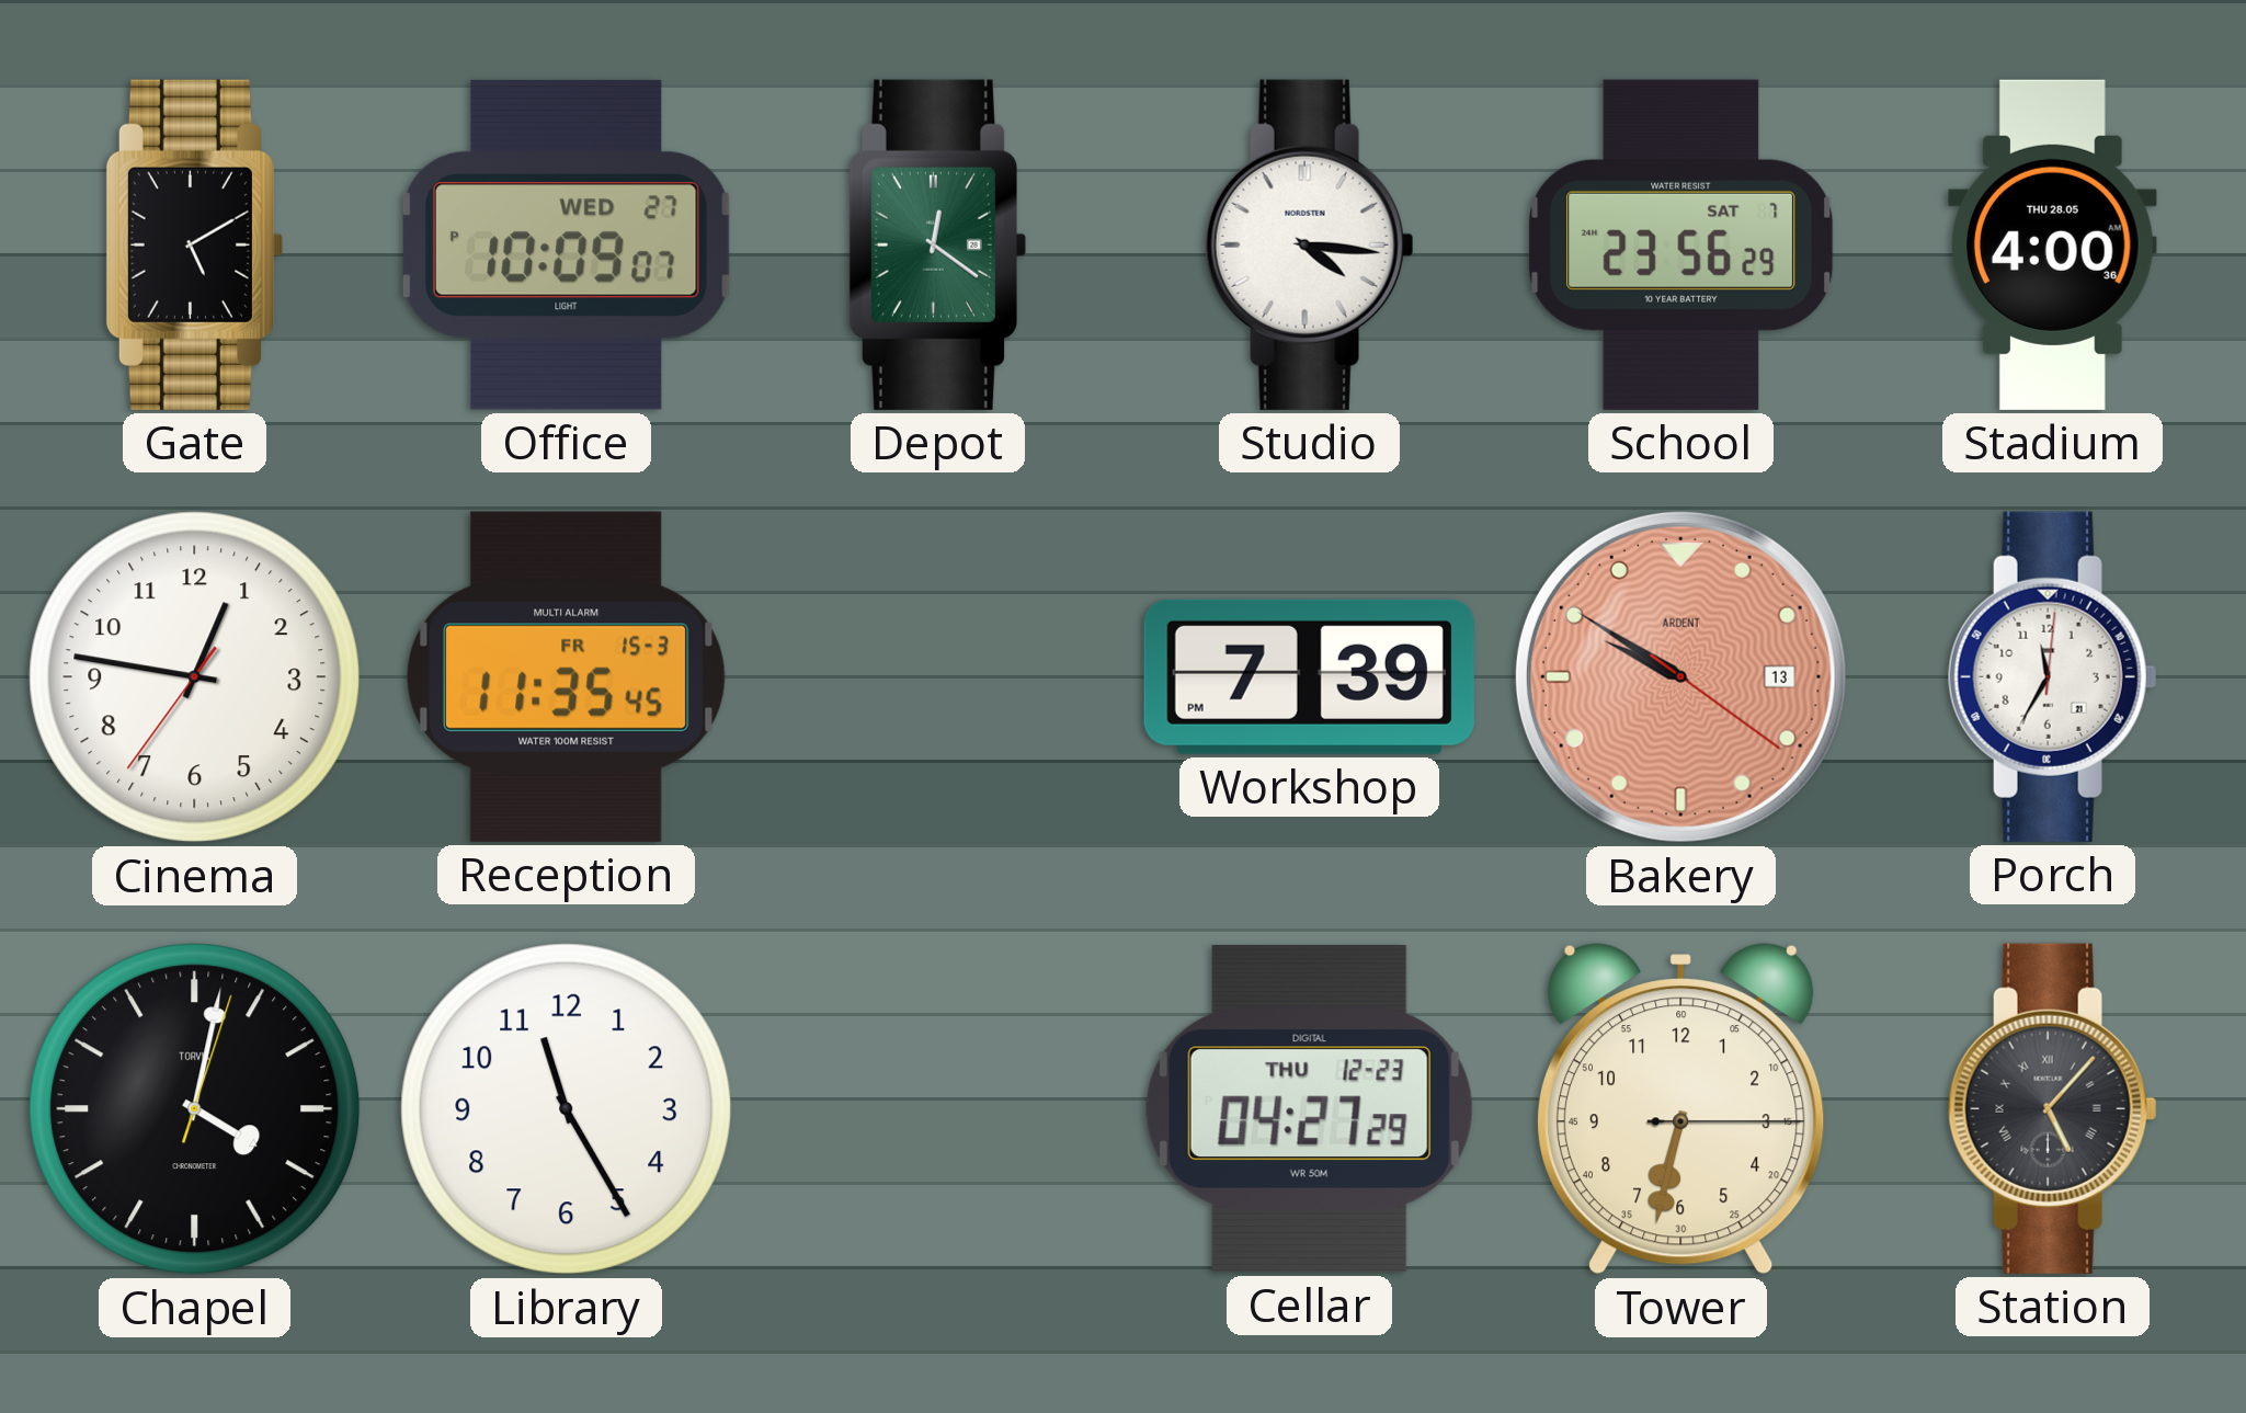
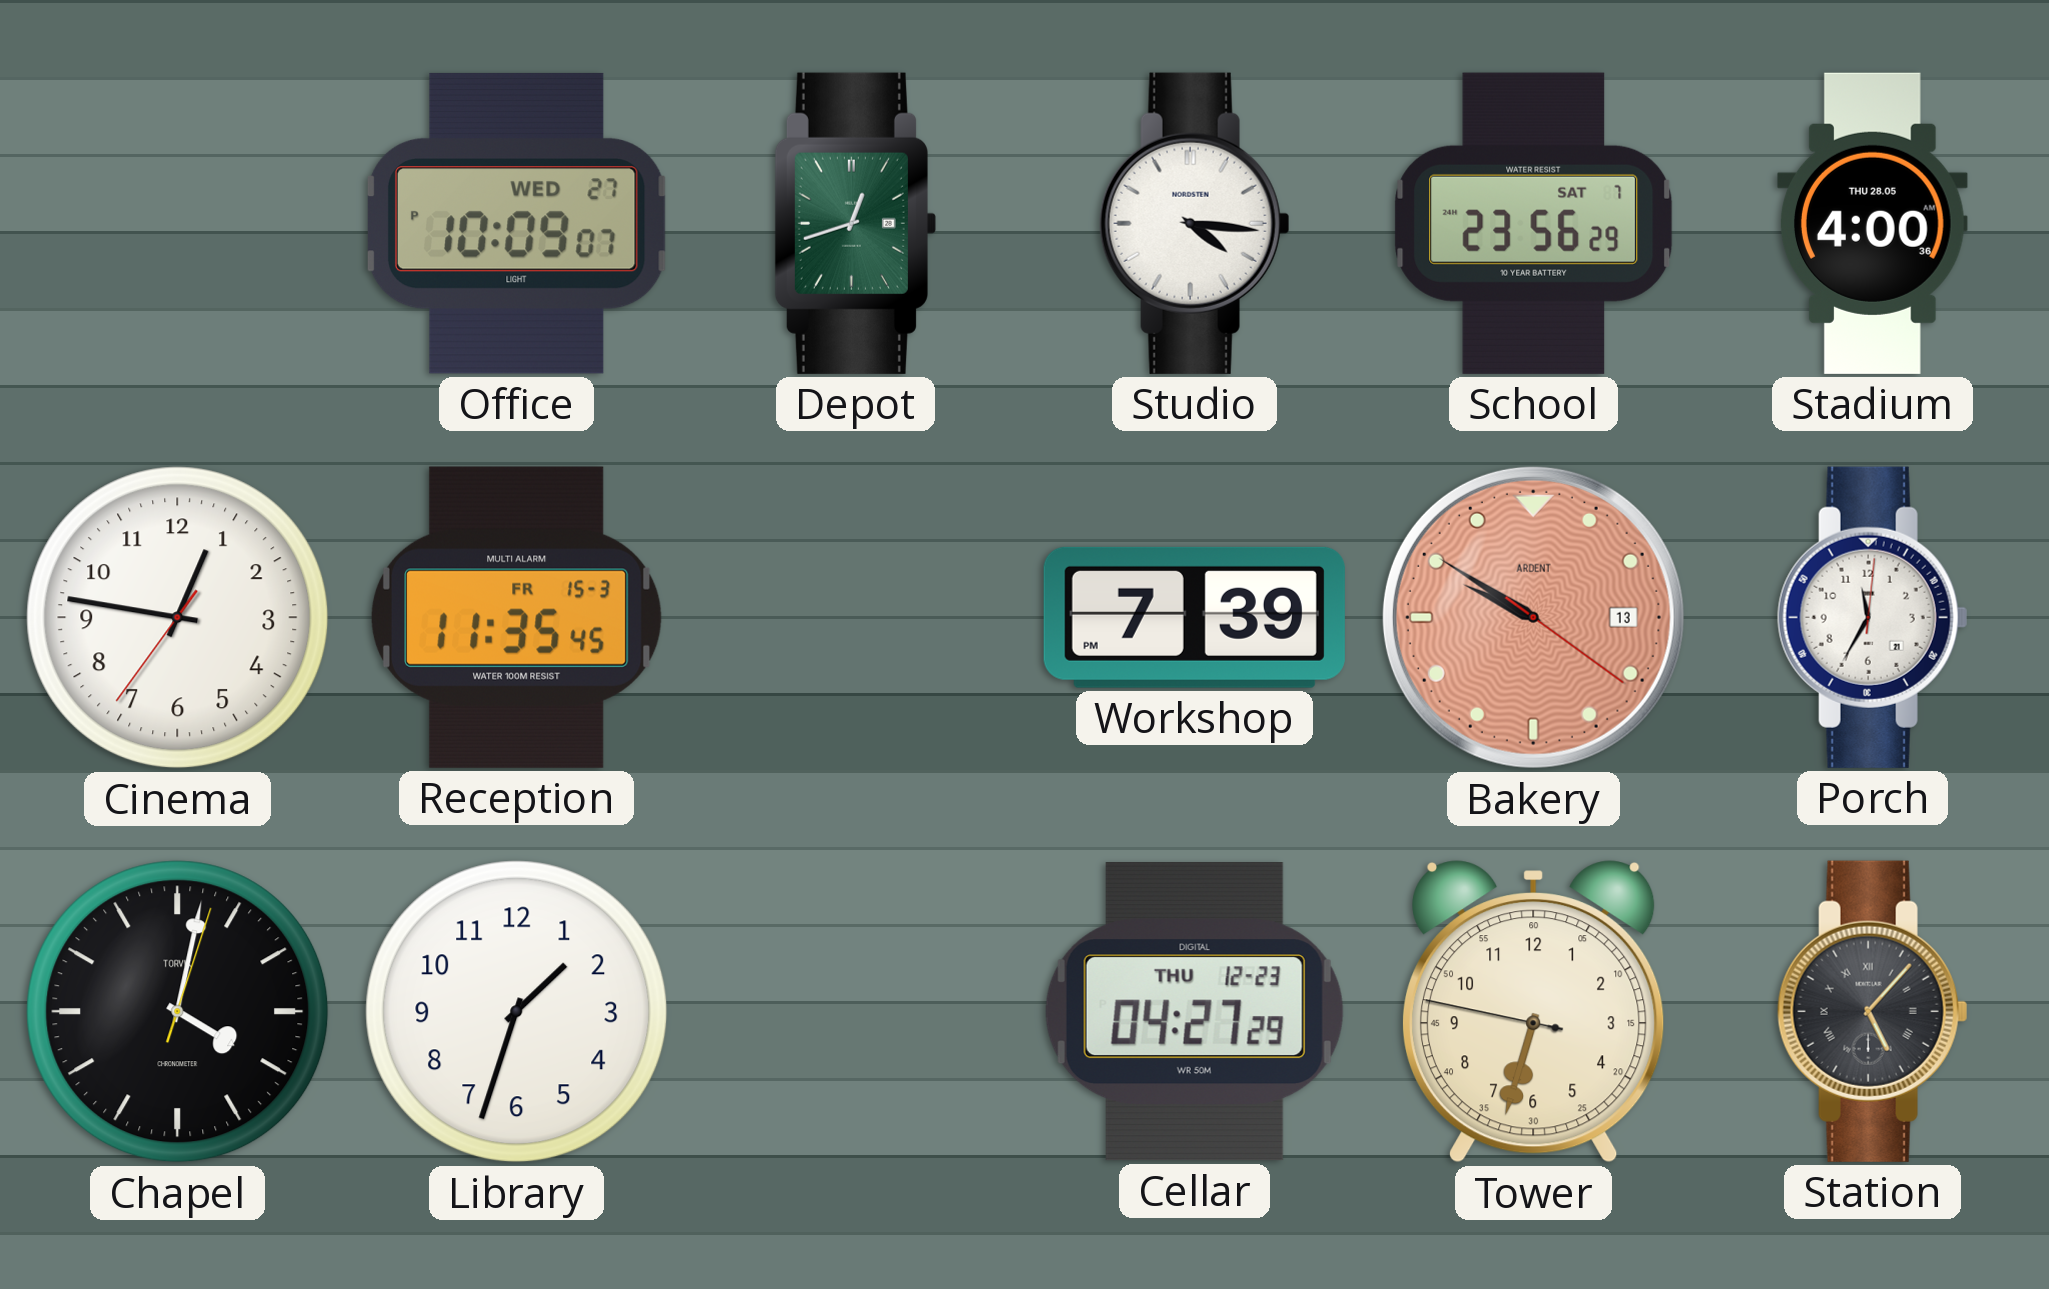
Gate: 5:10 -> none
Depot: 12:21 -> 12:42
Library: 11:25 -> 1:33
Tower: 6:32:15 -> 6:32:47
